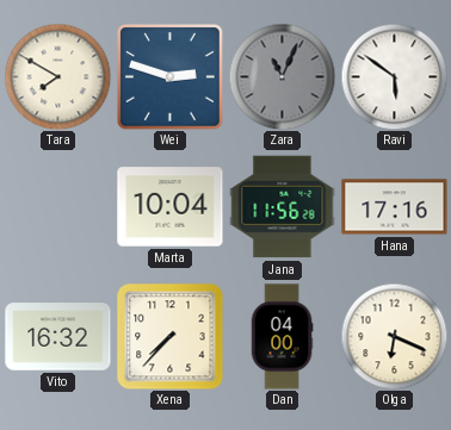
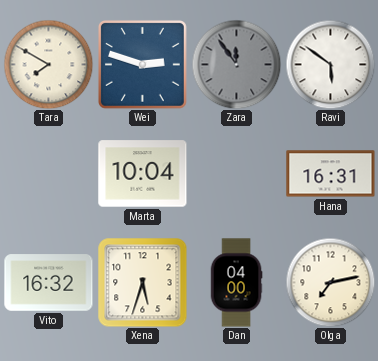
Zara: 11:04 -> 11:54
Jana: 11:56 -> none
Hana: 17:16 -> 16:31
Xena: 7:37 -> 5:33
Olga: 6:19 -> 7:13
